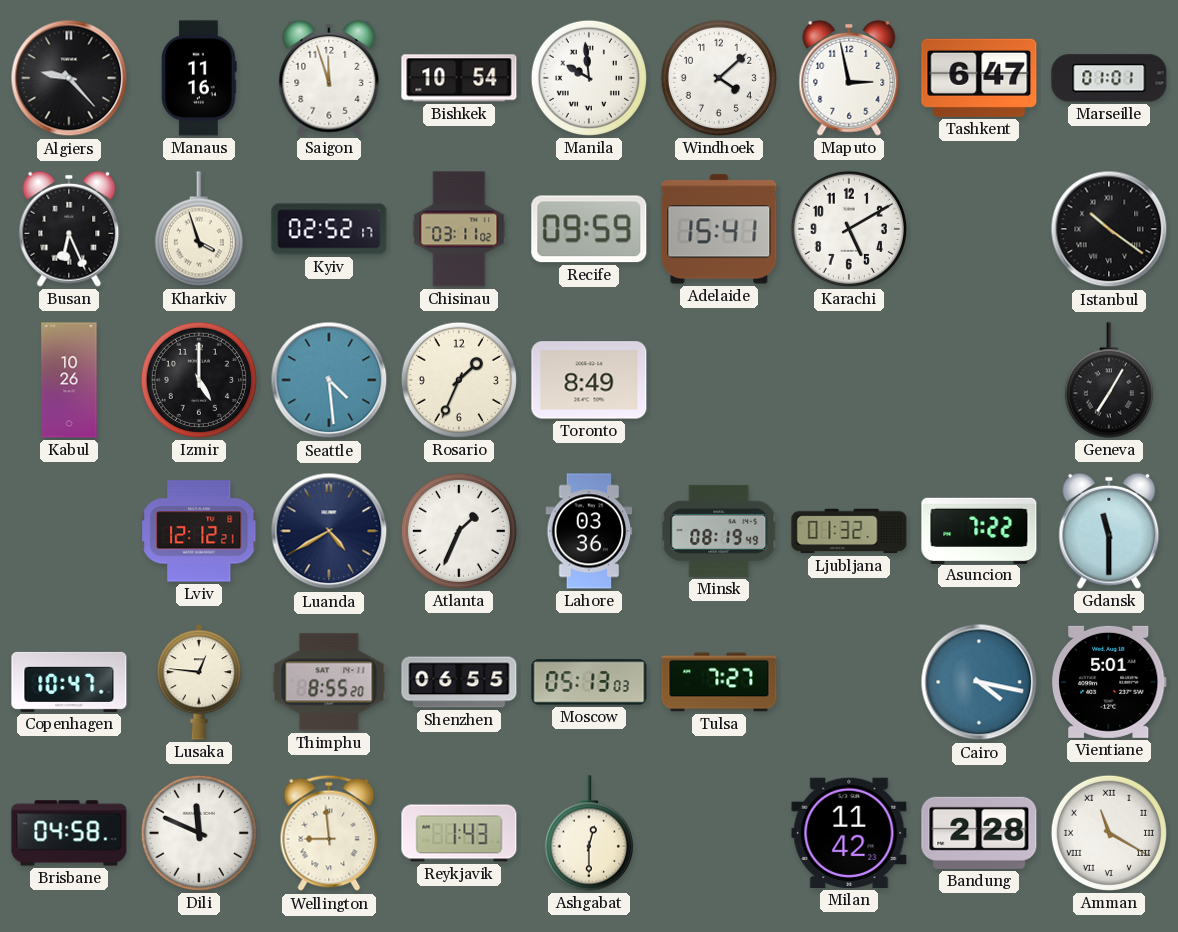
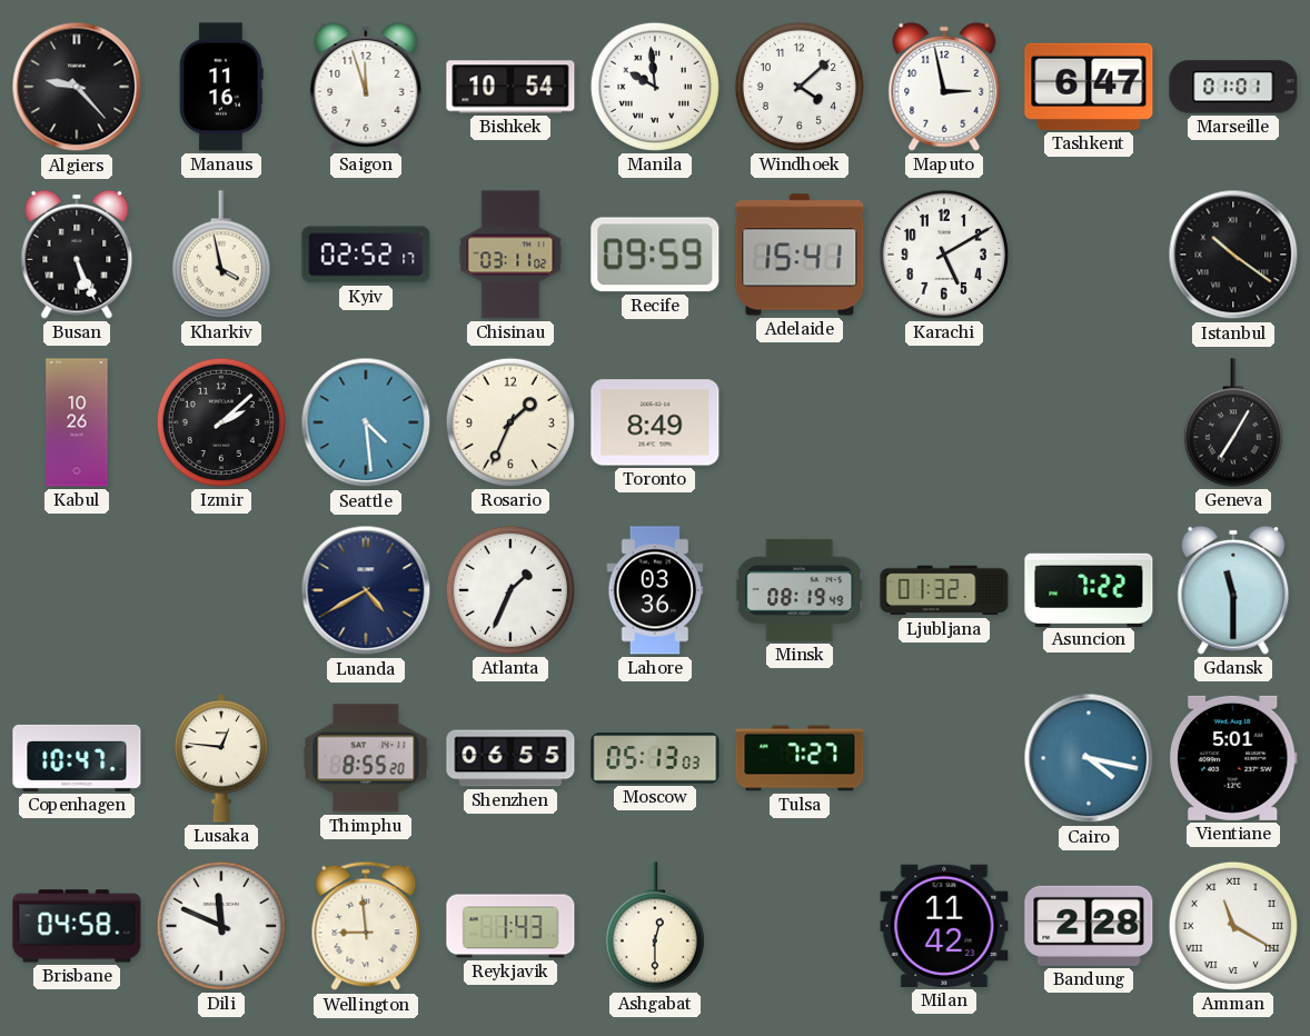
Busan: 6:26 -> 5:26
Kharkiv: 3:57 -> 3:58
Izmir: 5:00 -> 2:08
Lviv: 12:12 -> none
